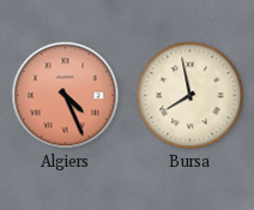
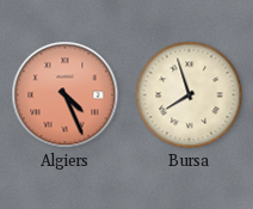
Bursa: 7:58 -> 7:57
